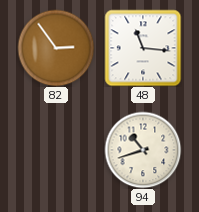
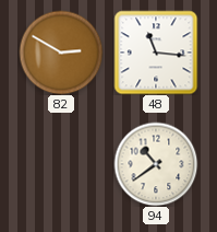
82: 2:54 -> 2:50
94: 10:42 -> 10:39
